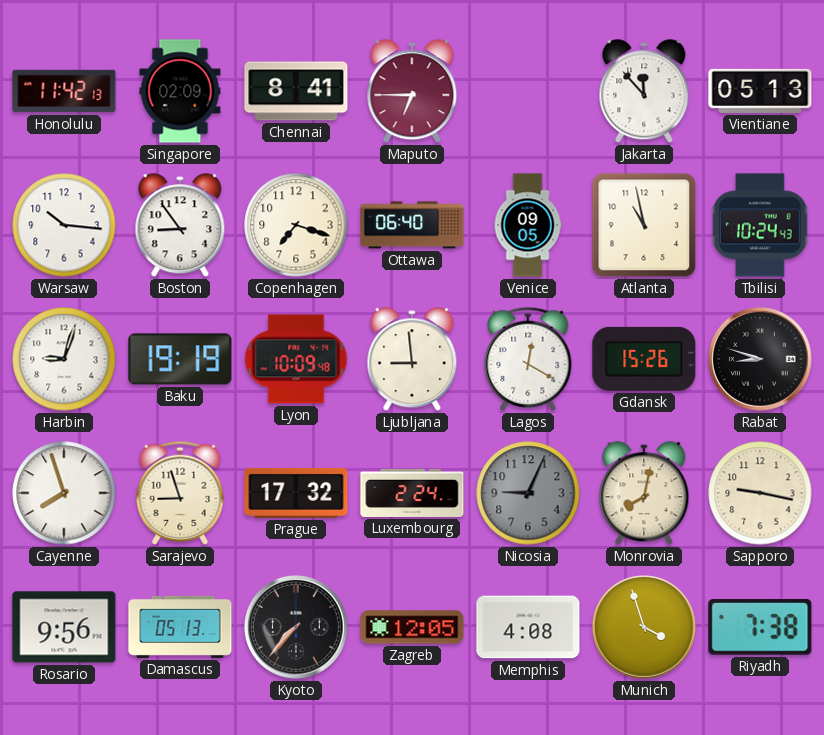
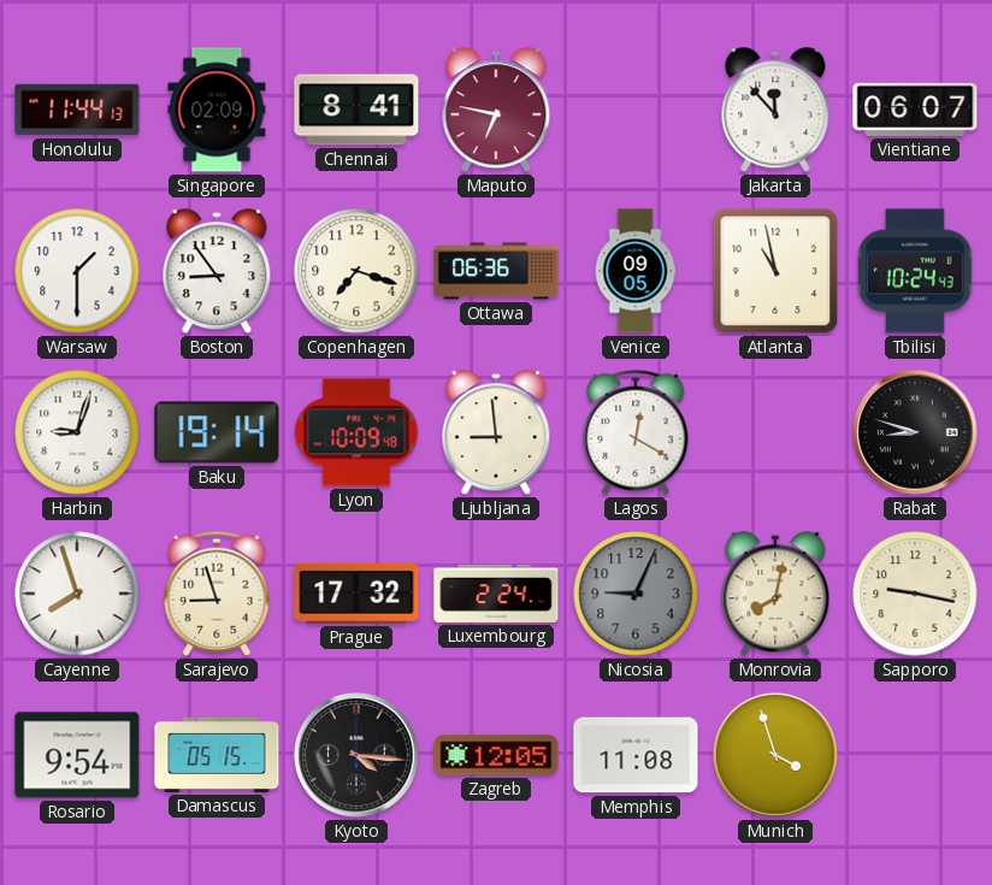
Honolulu: 11:42 -> 11:44
Maputo: 6:45 -> 6:47
Vientiane: 05:13 -> 06:07
Warsaw: 10:16 -> 1:30
Ottawa: 06:40 -> 06:36
Baku: 19:19 -> 19:14
Gdansk: 15:26 -> none
Rosario: 9:56 -> 9:54
Damascus: 05:13 -> 05:15
Kyoto: 7:37 -> 4:16
Memphis: 4:08 -> 11:08
Riyadh: 7:38 -> none
